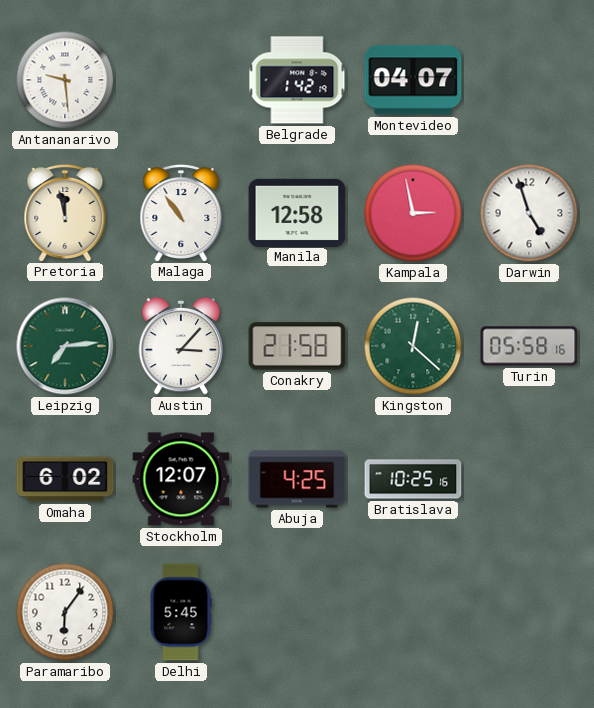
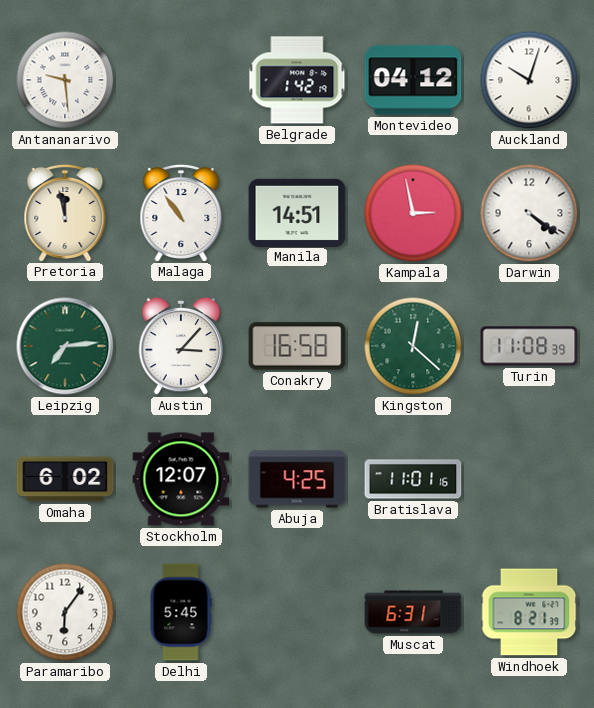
Montevideo: 04:07 -> 04:12
Auckland: none -> 10:03
Manila: 12:58 -> 14:51
Darwin: 4:57 -> 4:21
Conakry: 21:58 -> 16:58
Turin: 05:58 -> 11:08
Bratislava: 10:25 -> 11:01
Muscat: none -> 6:31
Windhoek: none -> 8:21
